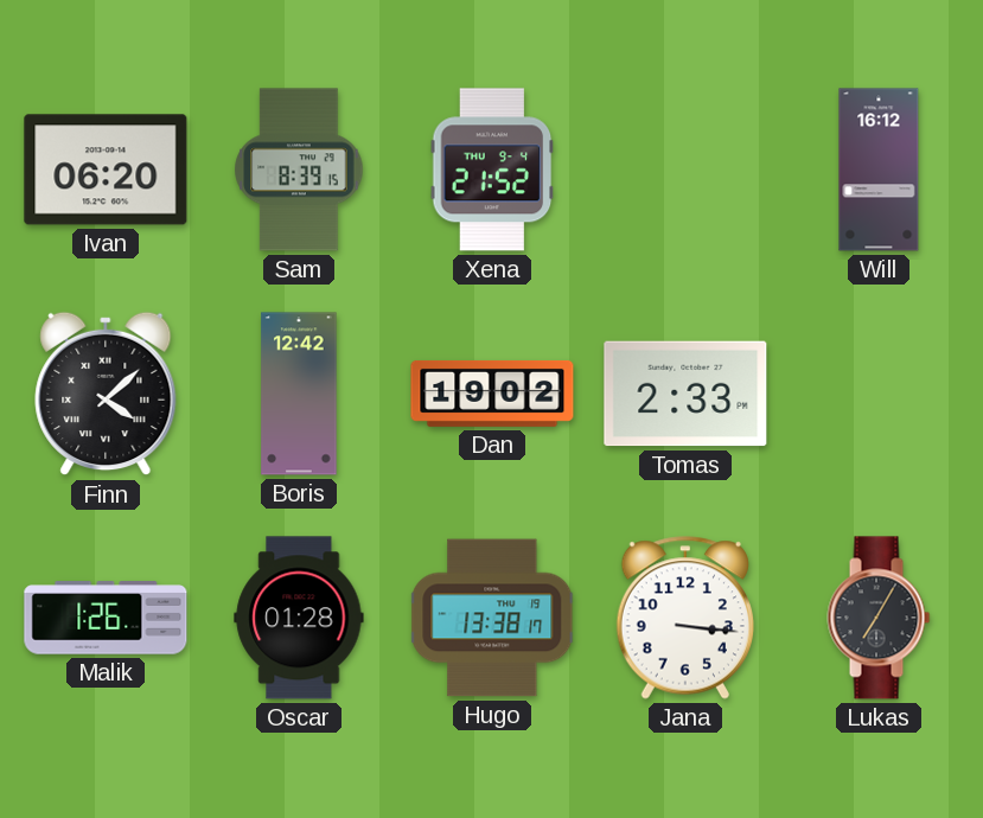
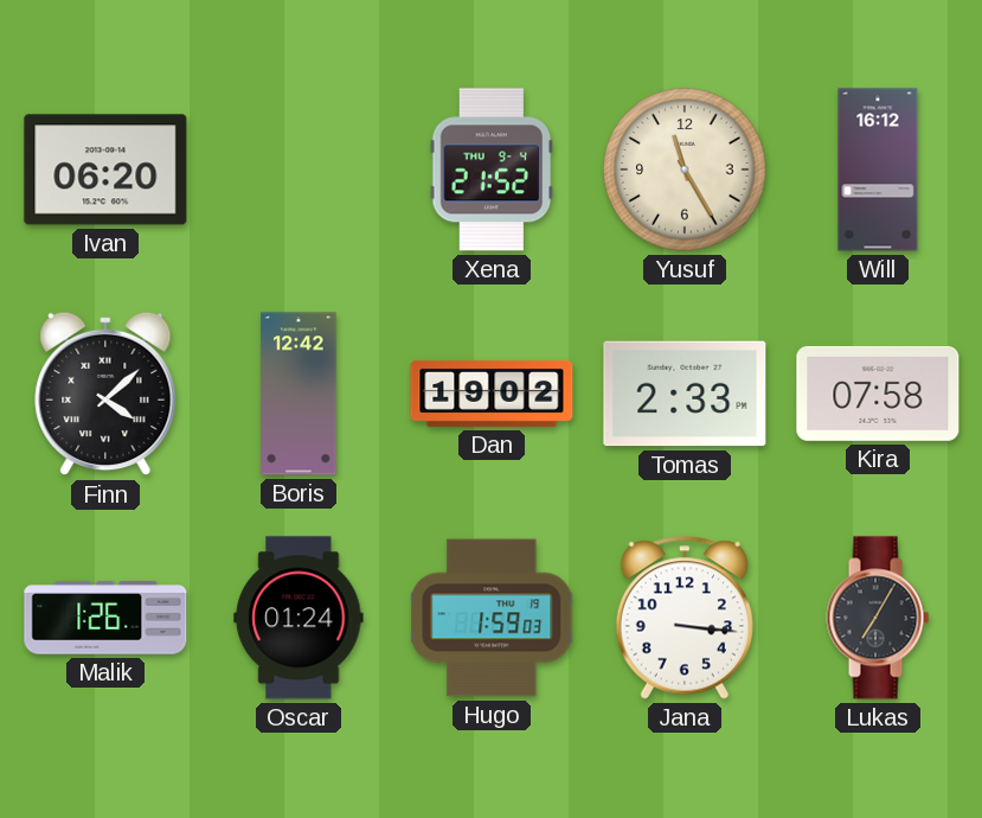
Sam: 8:39 -> none
Yusuf: none -> 11:25
Kira: none -> 07:58
Oscar: 01:28 -> 01:24
Hugo: 13:38 -> 1:59
